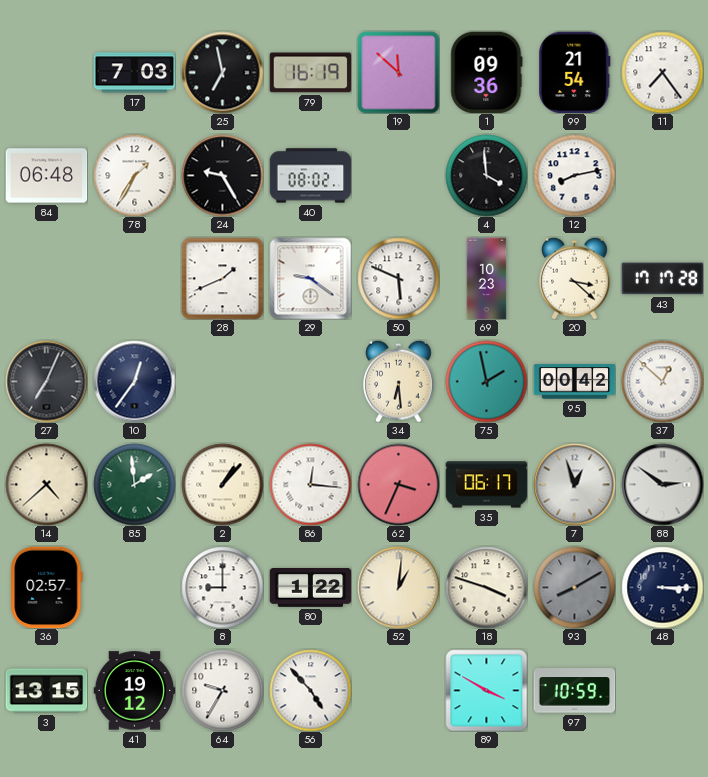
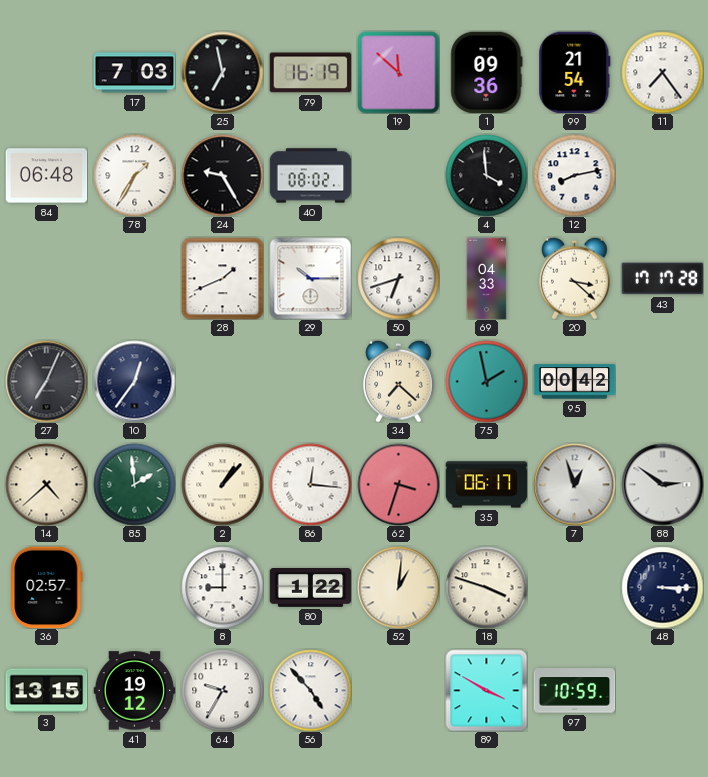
29: 9:21 -> 10:15
50: 5:49 -> 6:42
69: 10:23 -> 04:33
34: 6:29 -> 7:22
37: 12:52 -> none
62: 3:34 -> 3:33
93: 8:10 -> none
